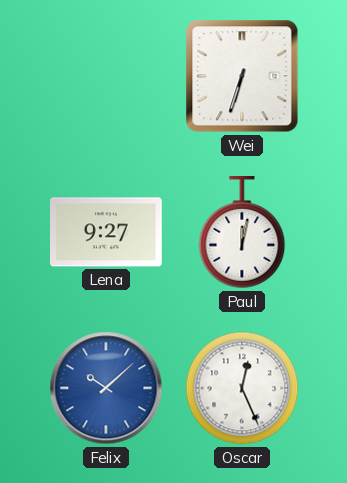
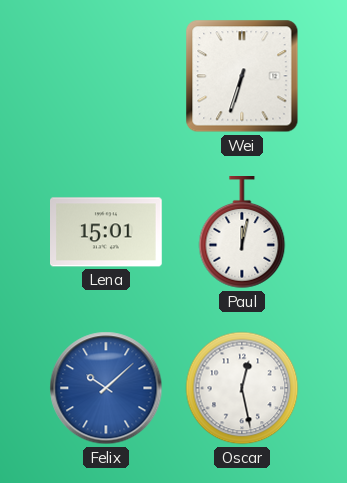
Lena: 9:27 -> 15:01
Oscar: 12:26 -> 12:28
